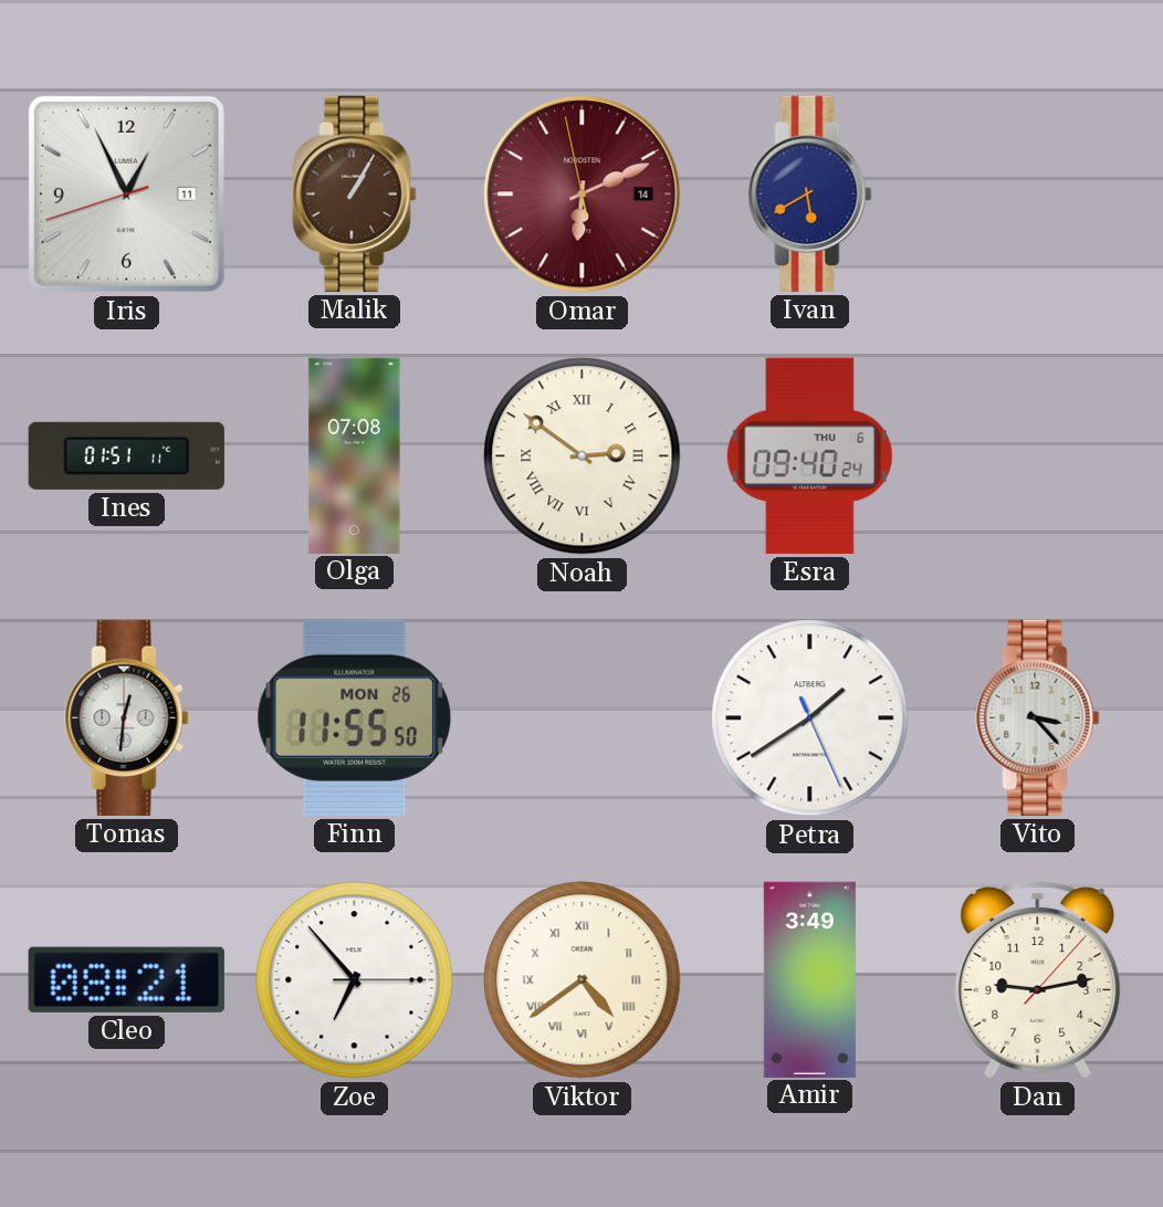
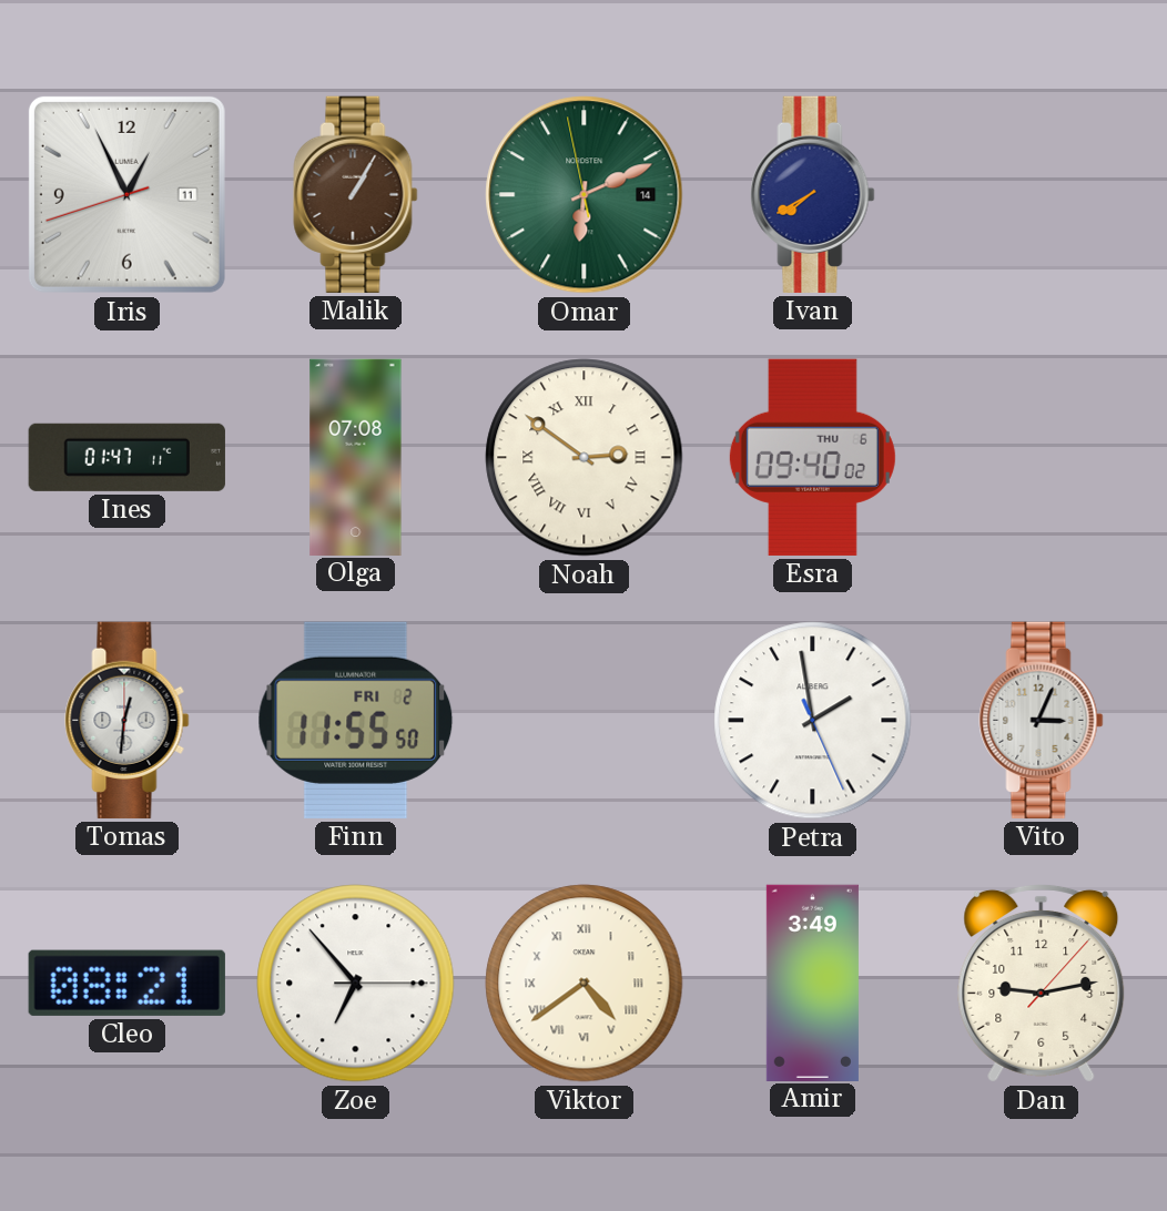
Omar dial: burgundy -> green
Ivan: 5:40 -> 7:40
Ines: 01:51 -> 01:47
Esra: 09:40:24 -> 09:40:02
Finn date: MON 26 -> FRI 2
Petra: 1:39 -> 1:58
Vito: 3:23 -> 3:04
